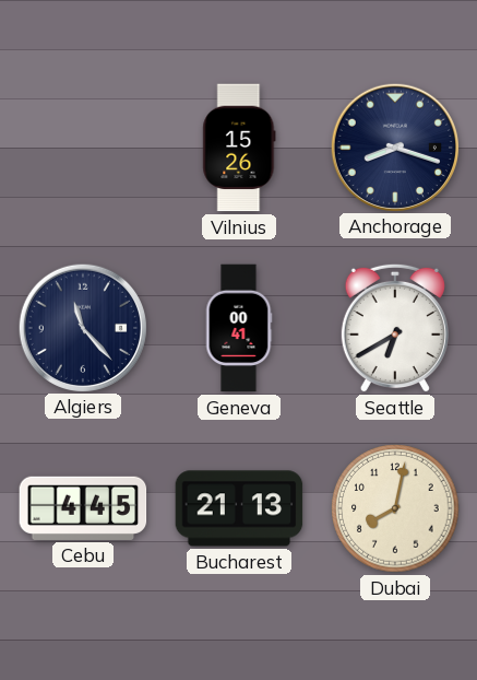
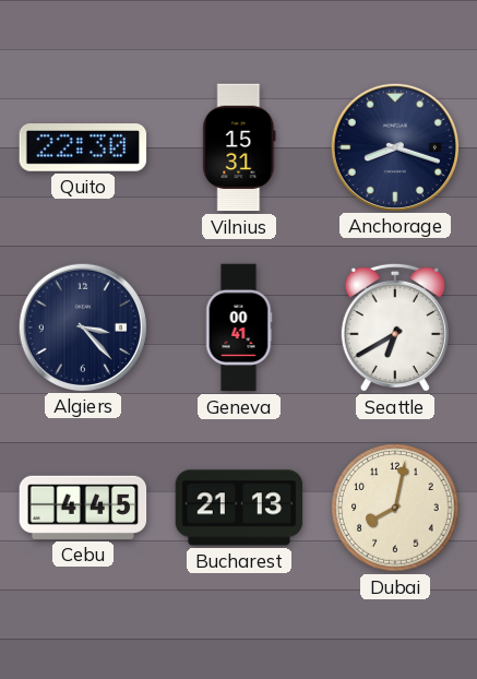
Quito: none -> 22:30
Vilnius: 15:26 -> 15:31
Algiers: 11:23 -> 3:23
